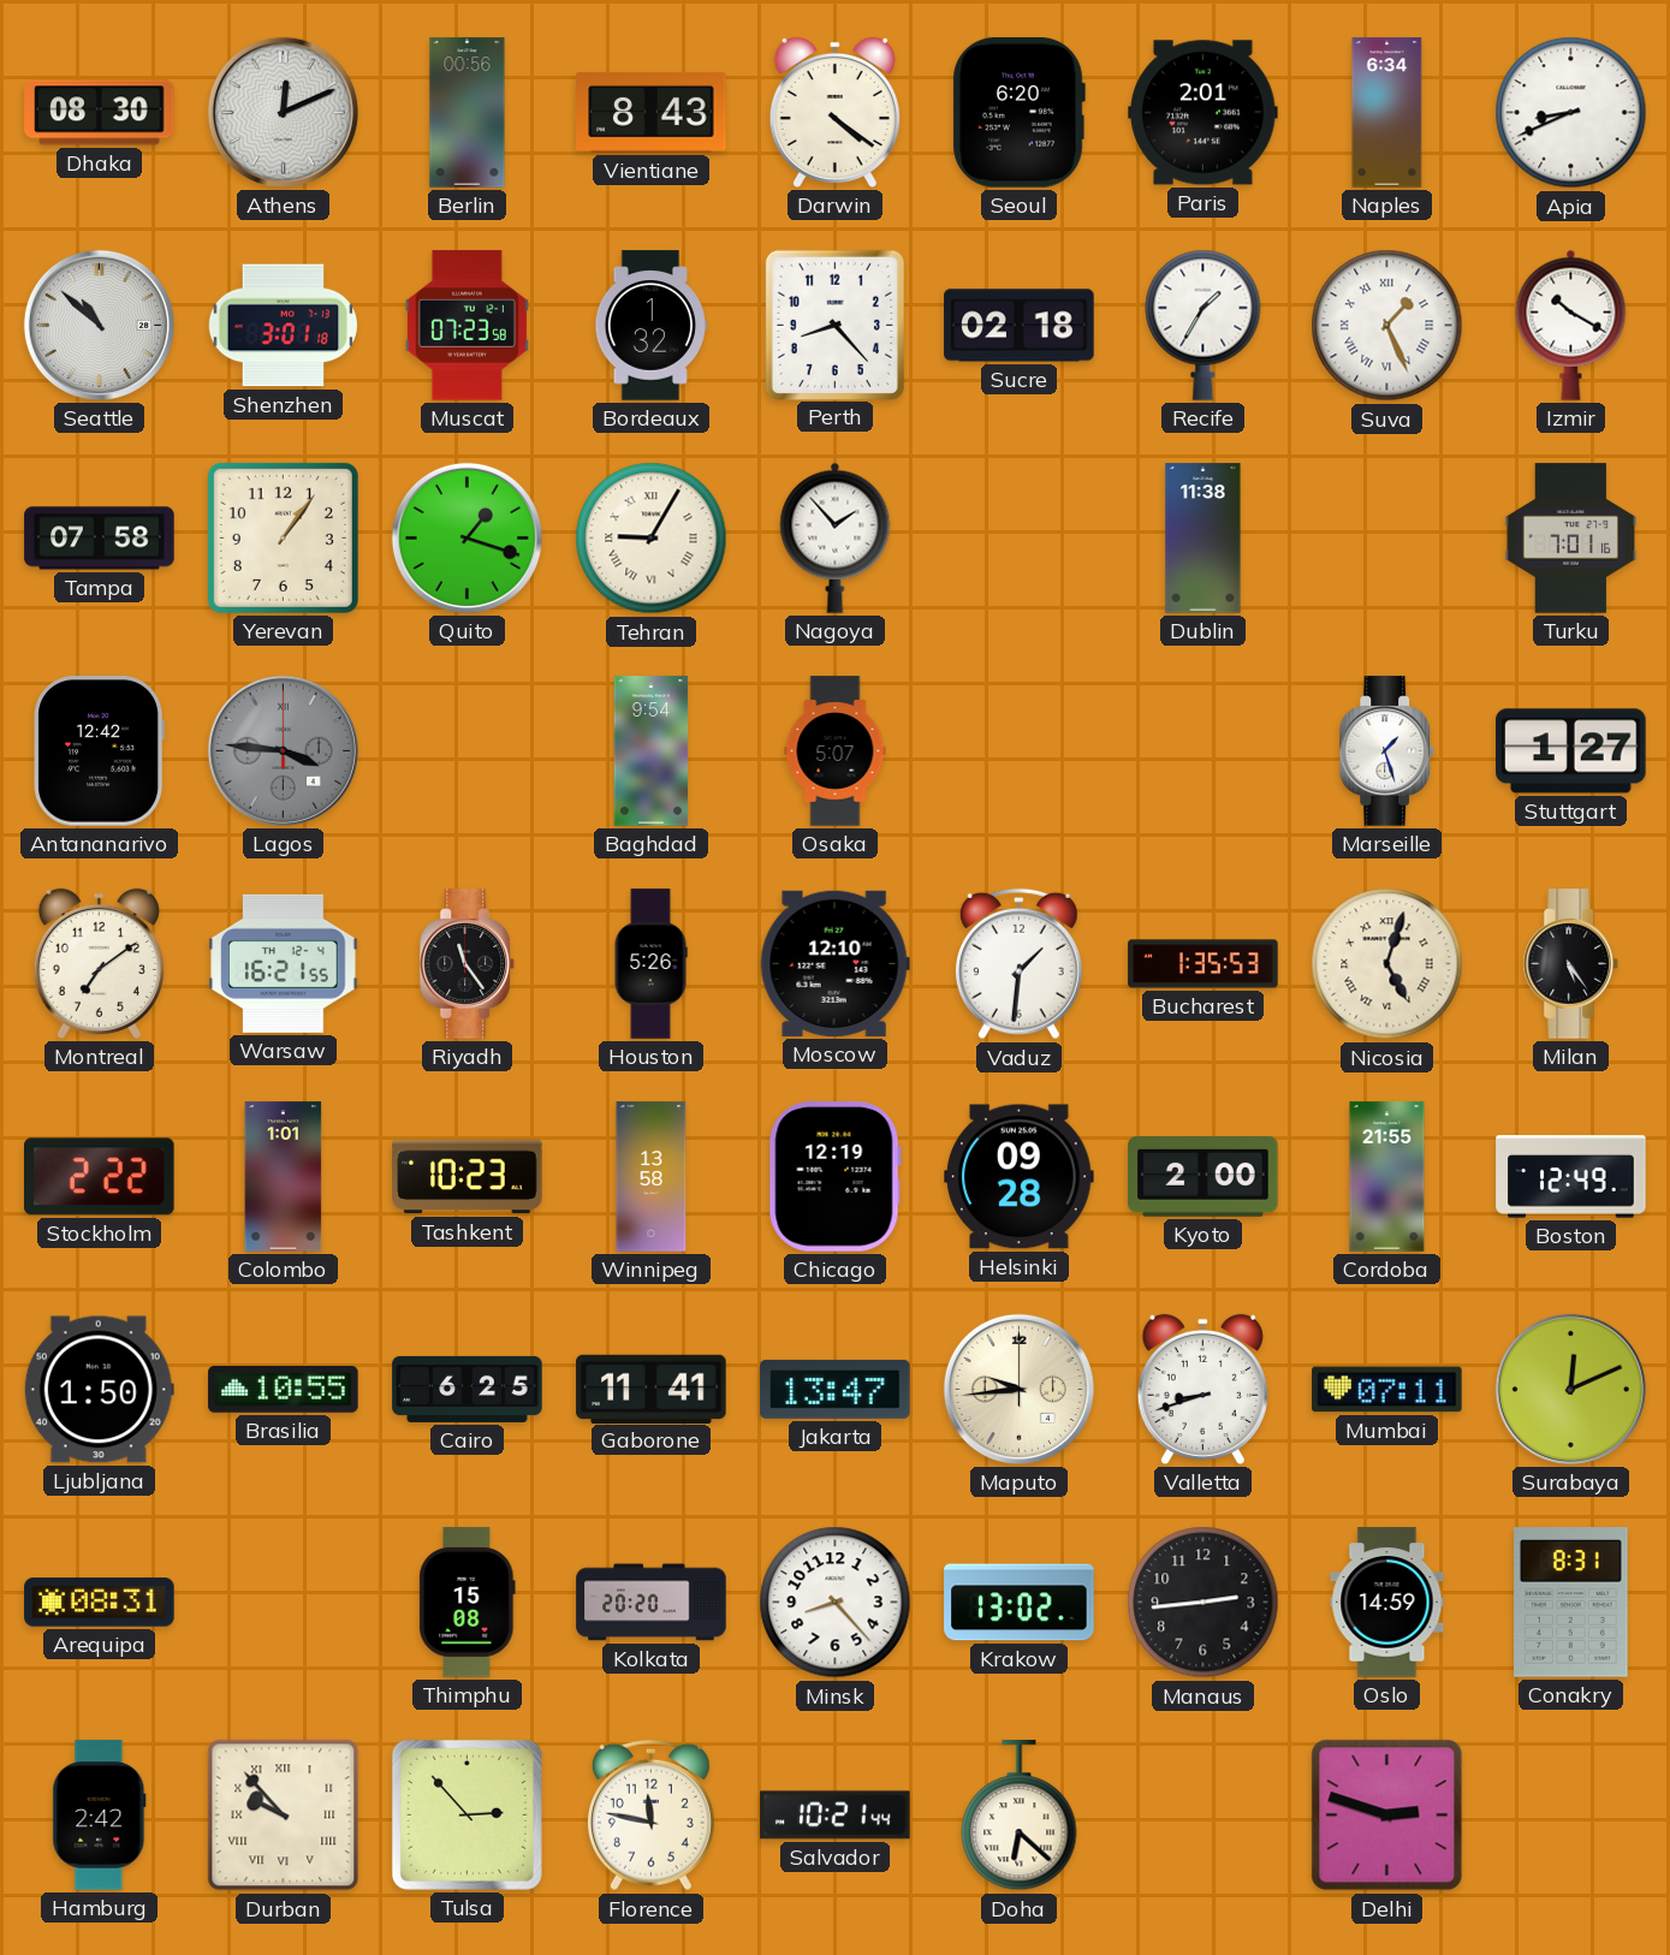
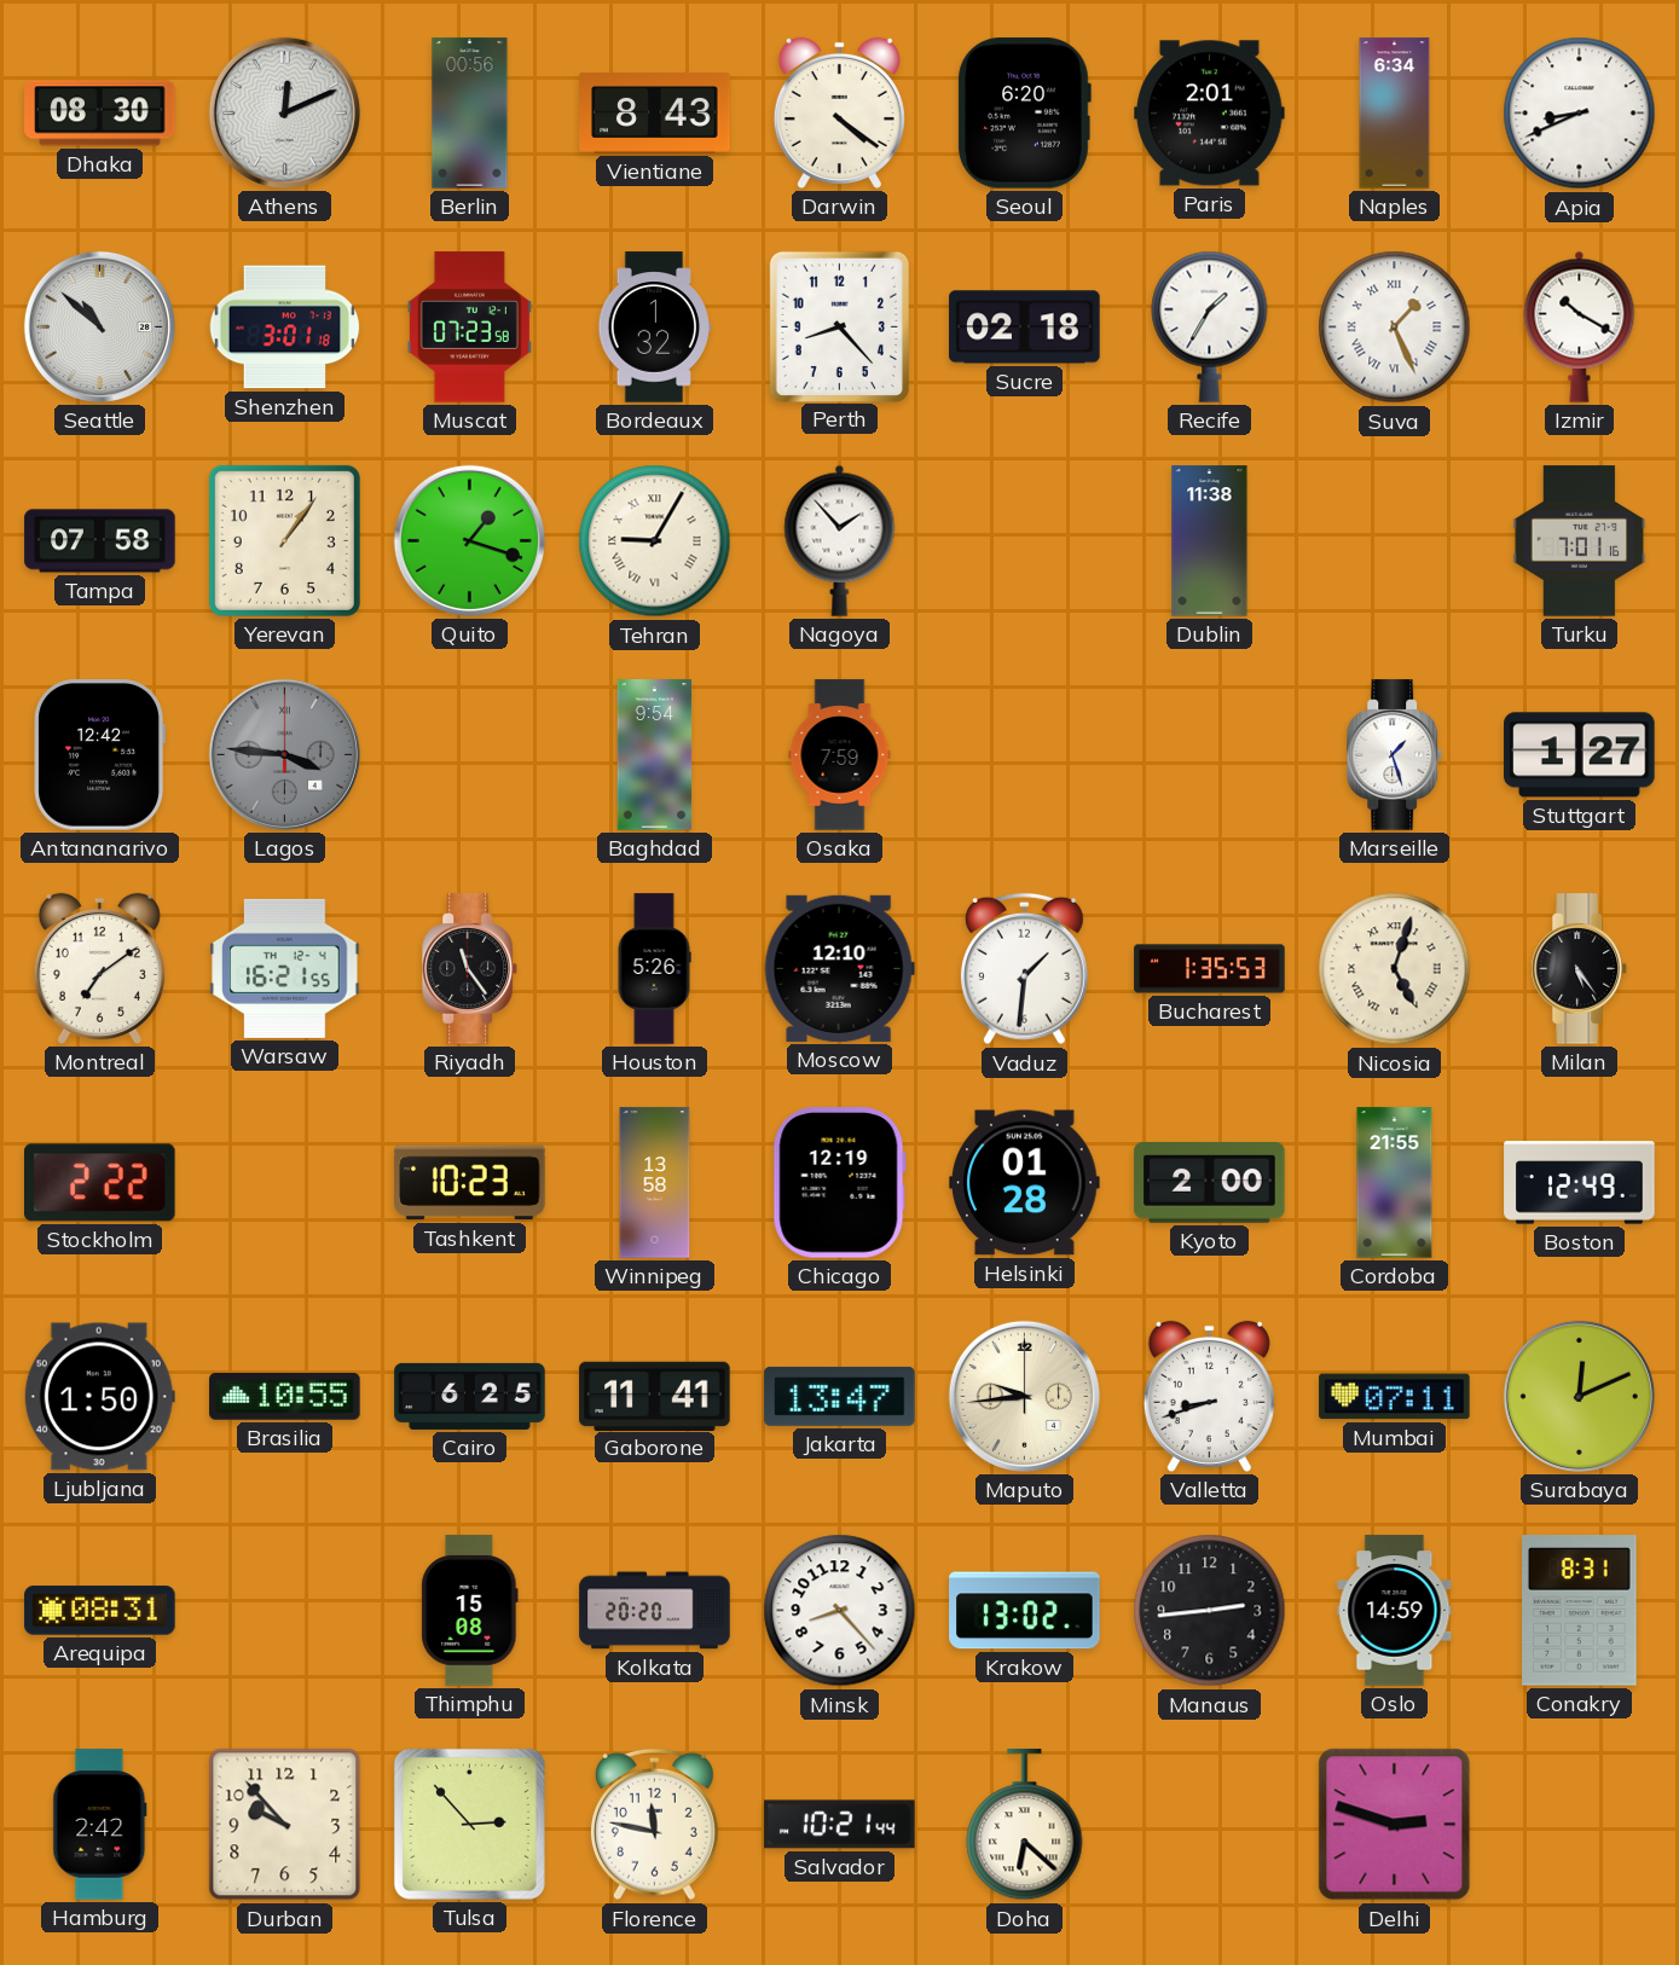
Osaka: 5:07 -> 7:59
Colombo: 1:01 -> none
Helsinki: 09:28 -> 01:28
Durban numerals: Roman -> Arabic
